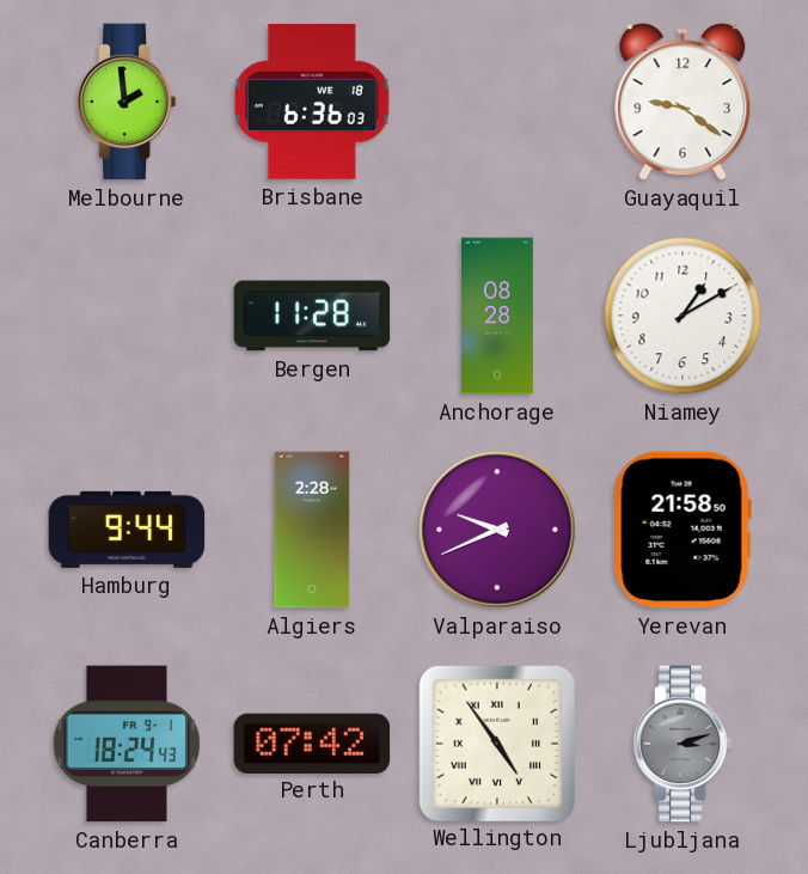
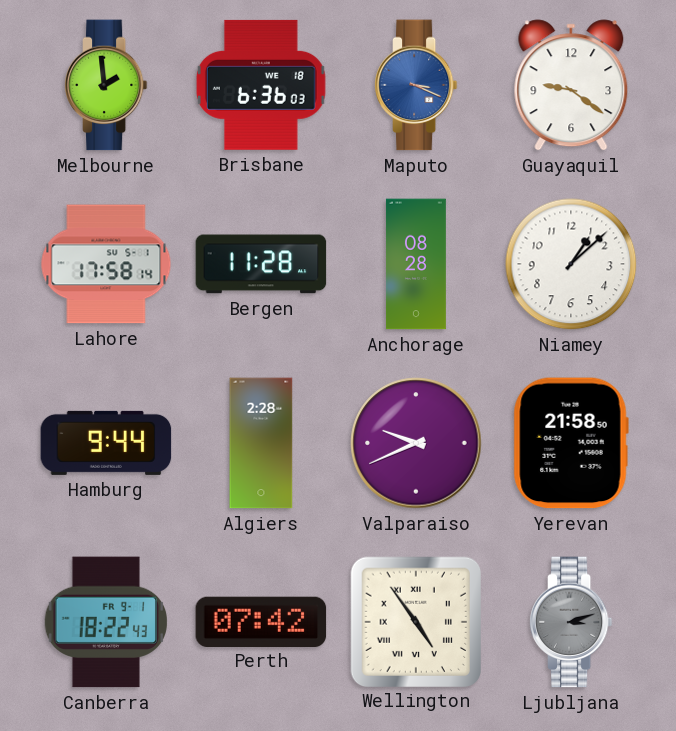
Maputo: none -> 3:19
Lahore: none -> 17:58
Niamey: 1:10 -> 1:08
Canberra: 18:24 -> 18:22
